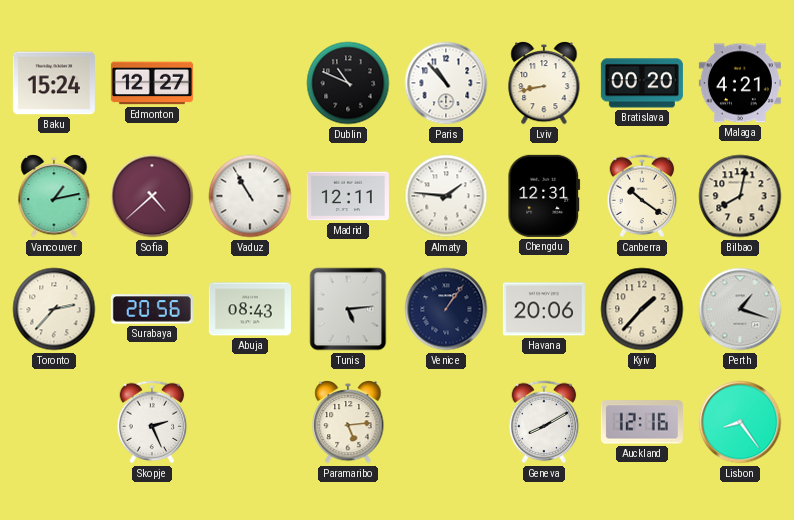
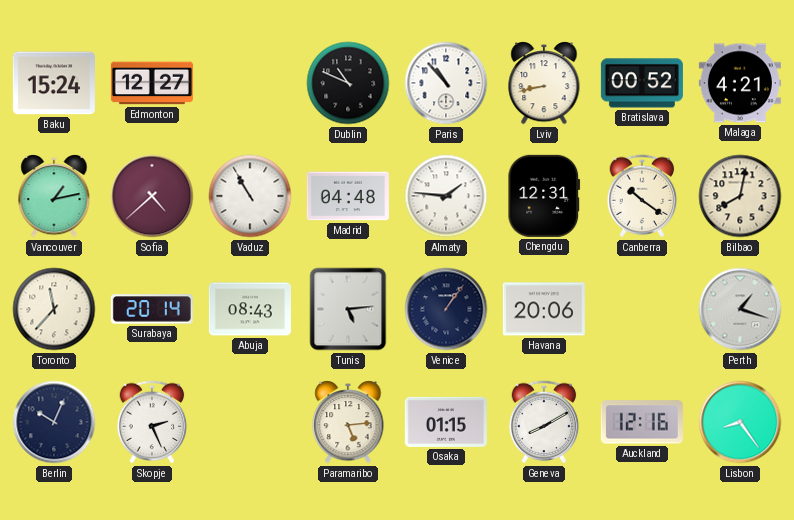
Bratislava: 00:20 -> 00:52
Madrid: 12:11 -> 04:48
Toronto: 2:37 -> 11:37
Surabaya: 20:56 -> 20:14
Kyiv: 1:37 -> none
Berlin: none -> 10:04
Osaka: none -> 01:15
